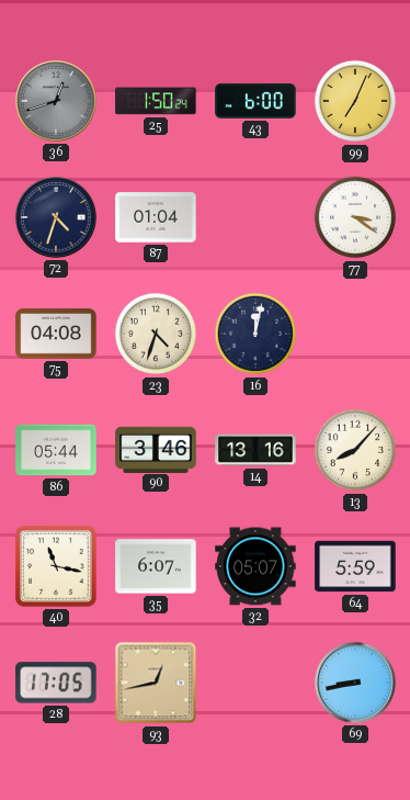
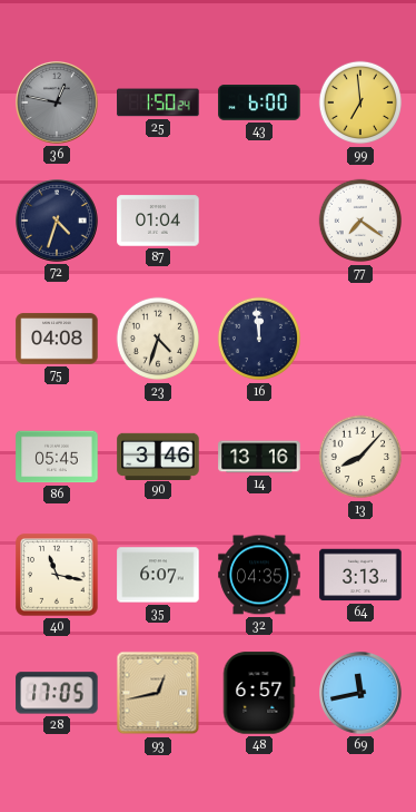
36: 12:42 -> 12:47
99: 7:04 -> 6:59
77: 3:21 -> 7:21
16: 12:02 -> 11:59
86: 05:44 -> 05:45
32: 05:07 -> 04:35
64: 5:59 -> 3:13
48: none -> 6:57
69: 8:43 -> 11:43
